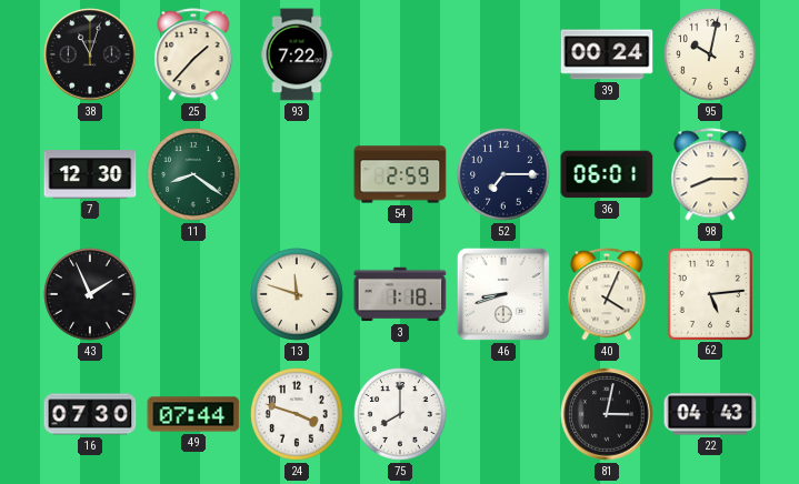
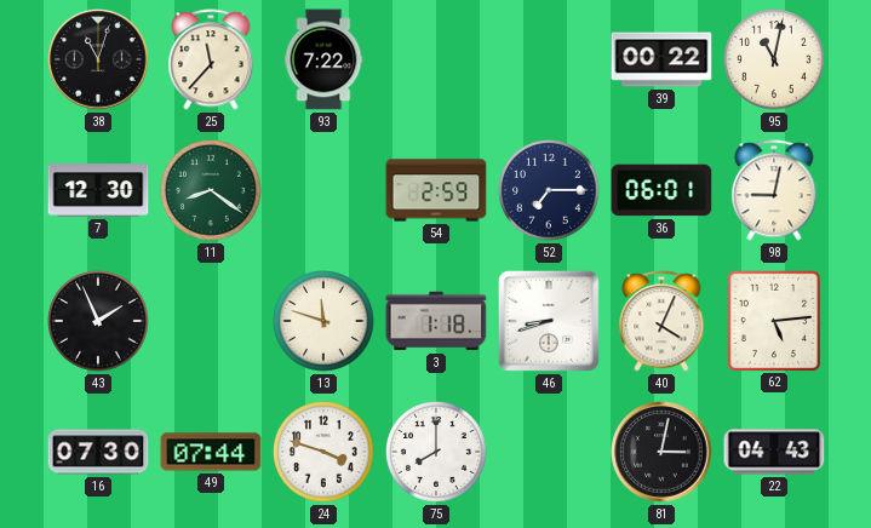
25: 1:37 -> 11:37
39: 00:24 -> 00:22
95: 10:02 -> 11:02
98: 8:15 -> 9:02
